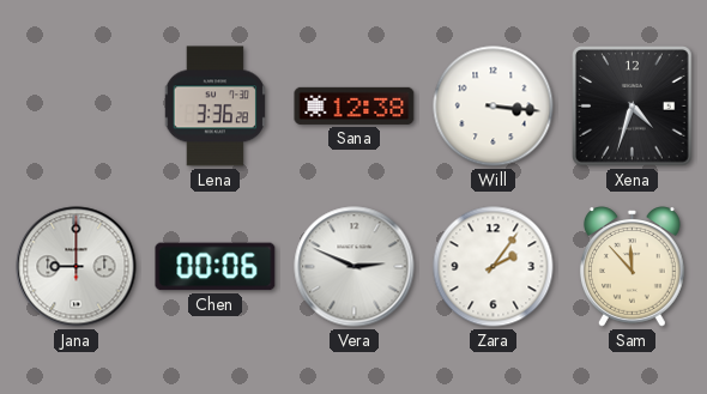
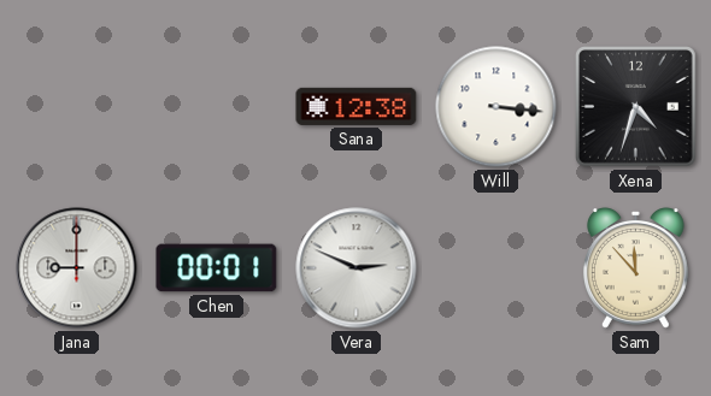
Lena: 3:36 -> none
Chen: 00:06 -> 00:01
Zara: 2:06 -> none
